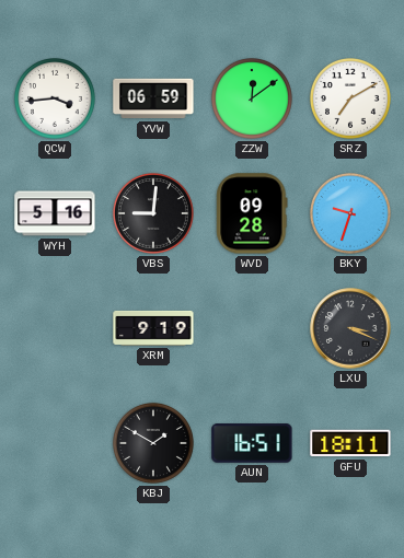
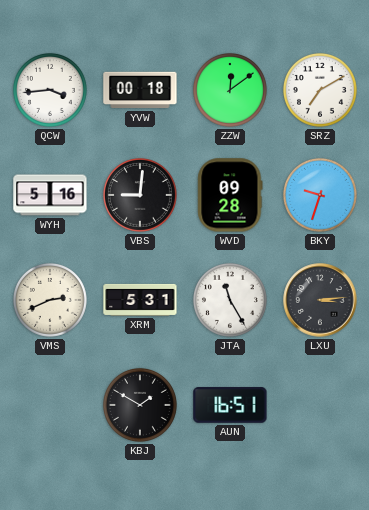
YVW: 06:59 -> 00:18
VMS: none -> 2:41
XRM: 9:19 -> 5:31
JTA: none -> 11:25
LXU: 3:19 -> 3:14
GFU: 18:11 -> none
